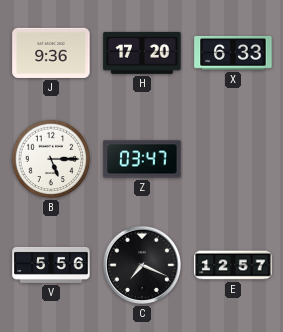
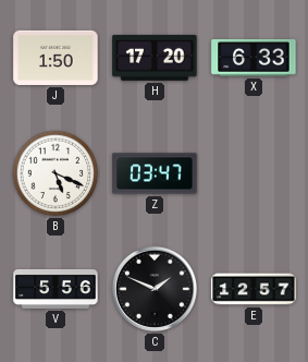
J: 9:36 -> 1:50
B: 5:15 -> 5:19
C: 7:19 -> 1:49
